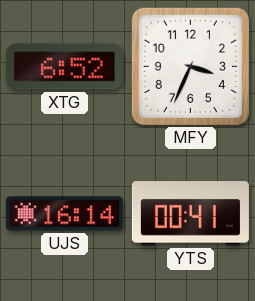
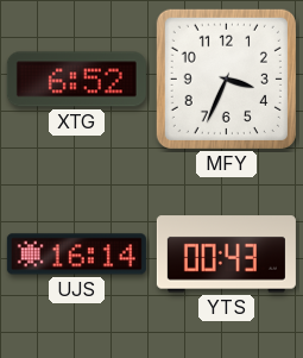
YTS: 00:41 -> 00:43
